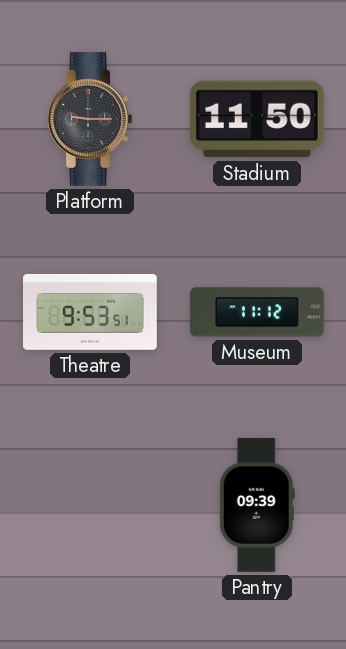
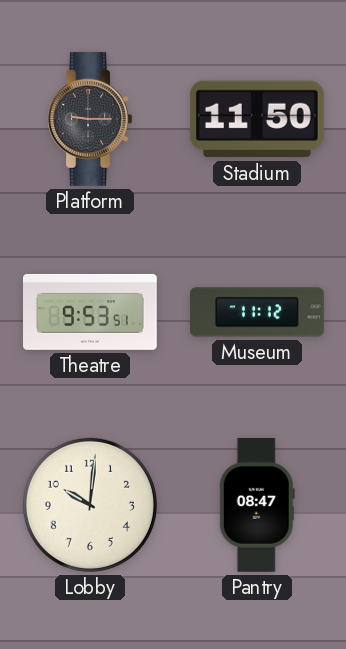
Lobby: none -> 10:01
Pantry: 09:39 -> 08:47
